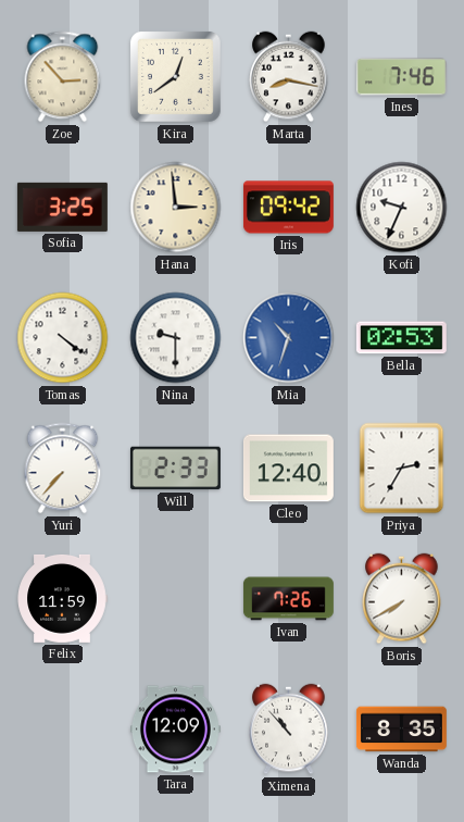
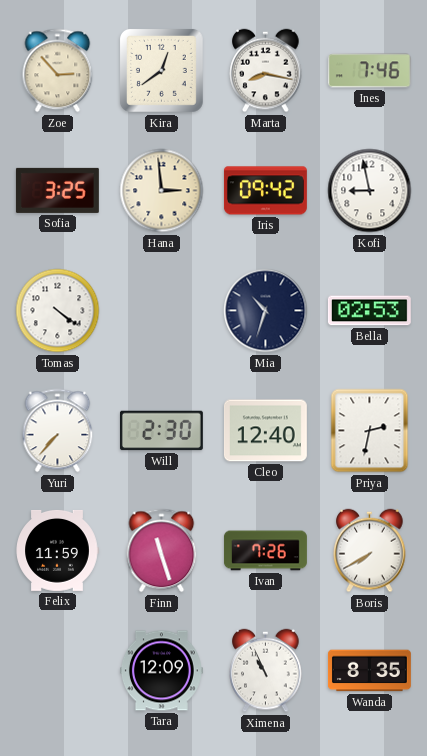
Kofi: 9:34 -> 8:58
Nina: 9:30 -> none
Mia dial: blue -> navy
Will: 2:33 -> 2:30
Priya: 2:35 -> 2:32
Finn: none -> 11:27
Ximena: 10:53 -> 10:56
